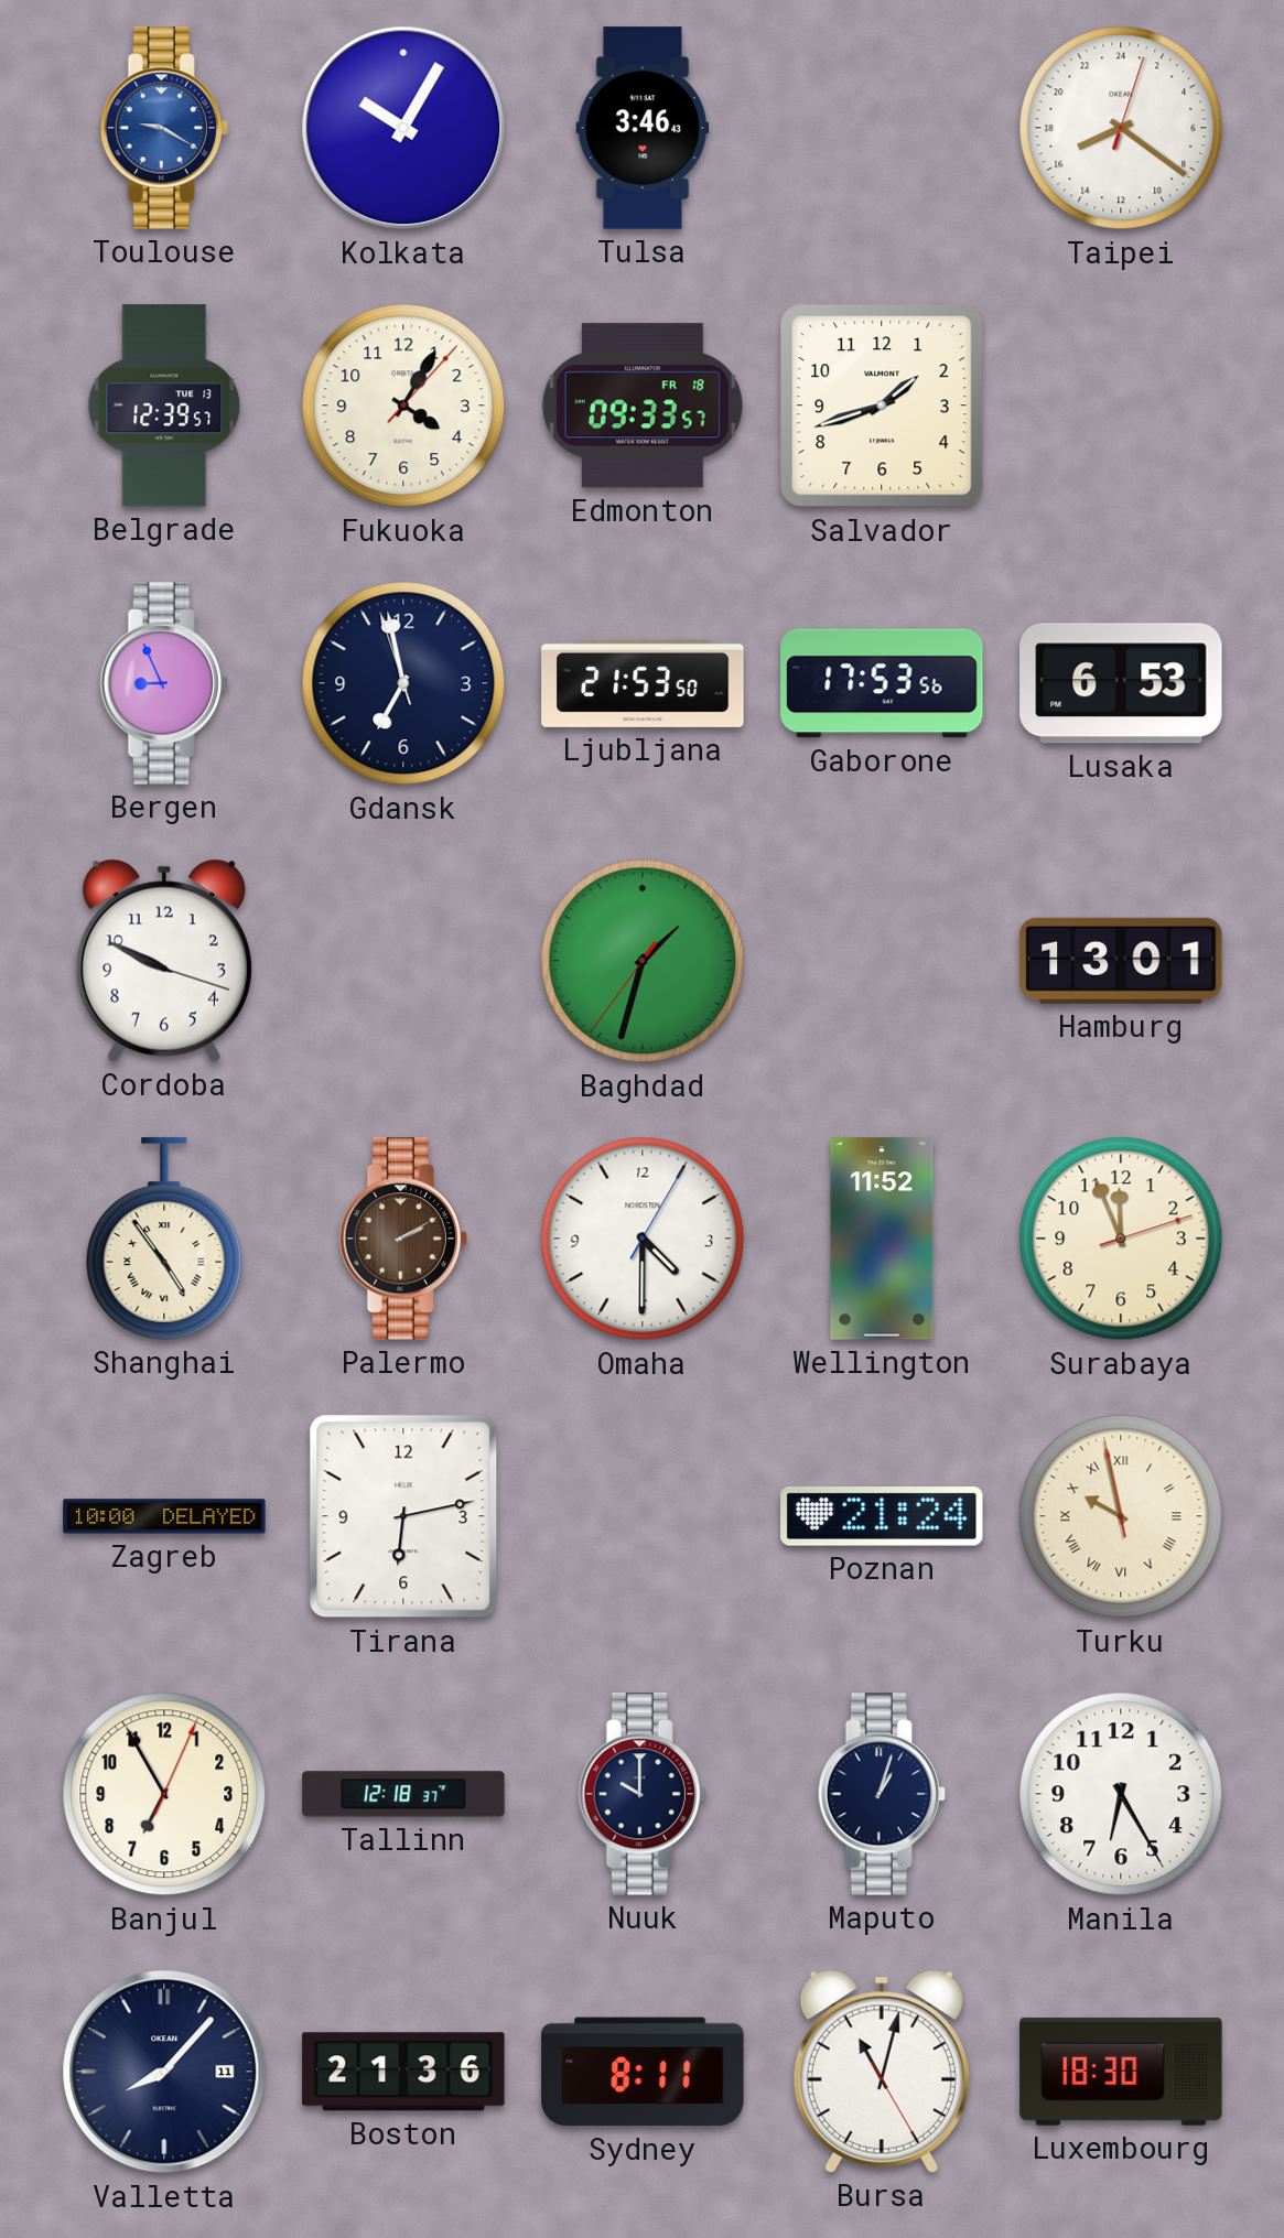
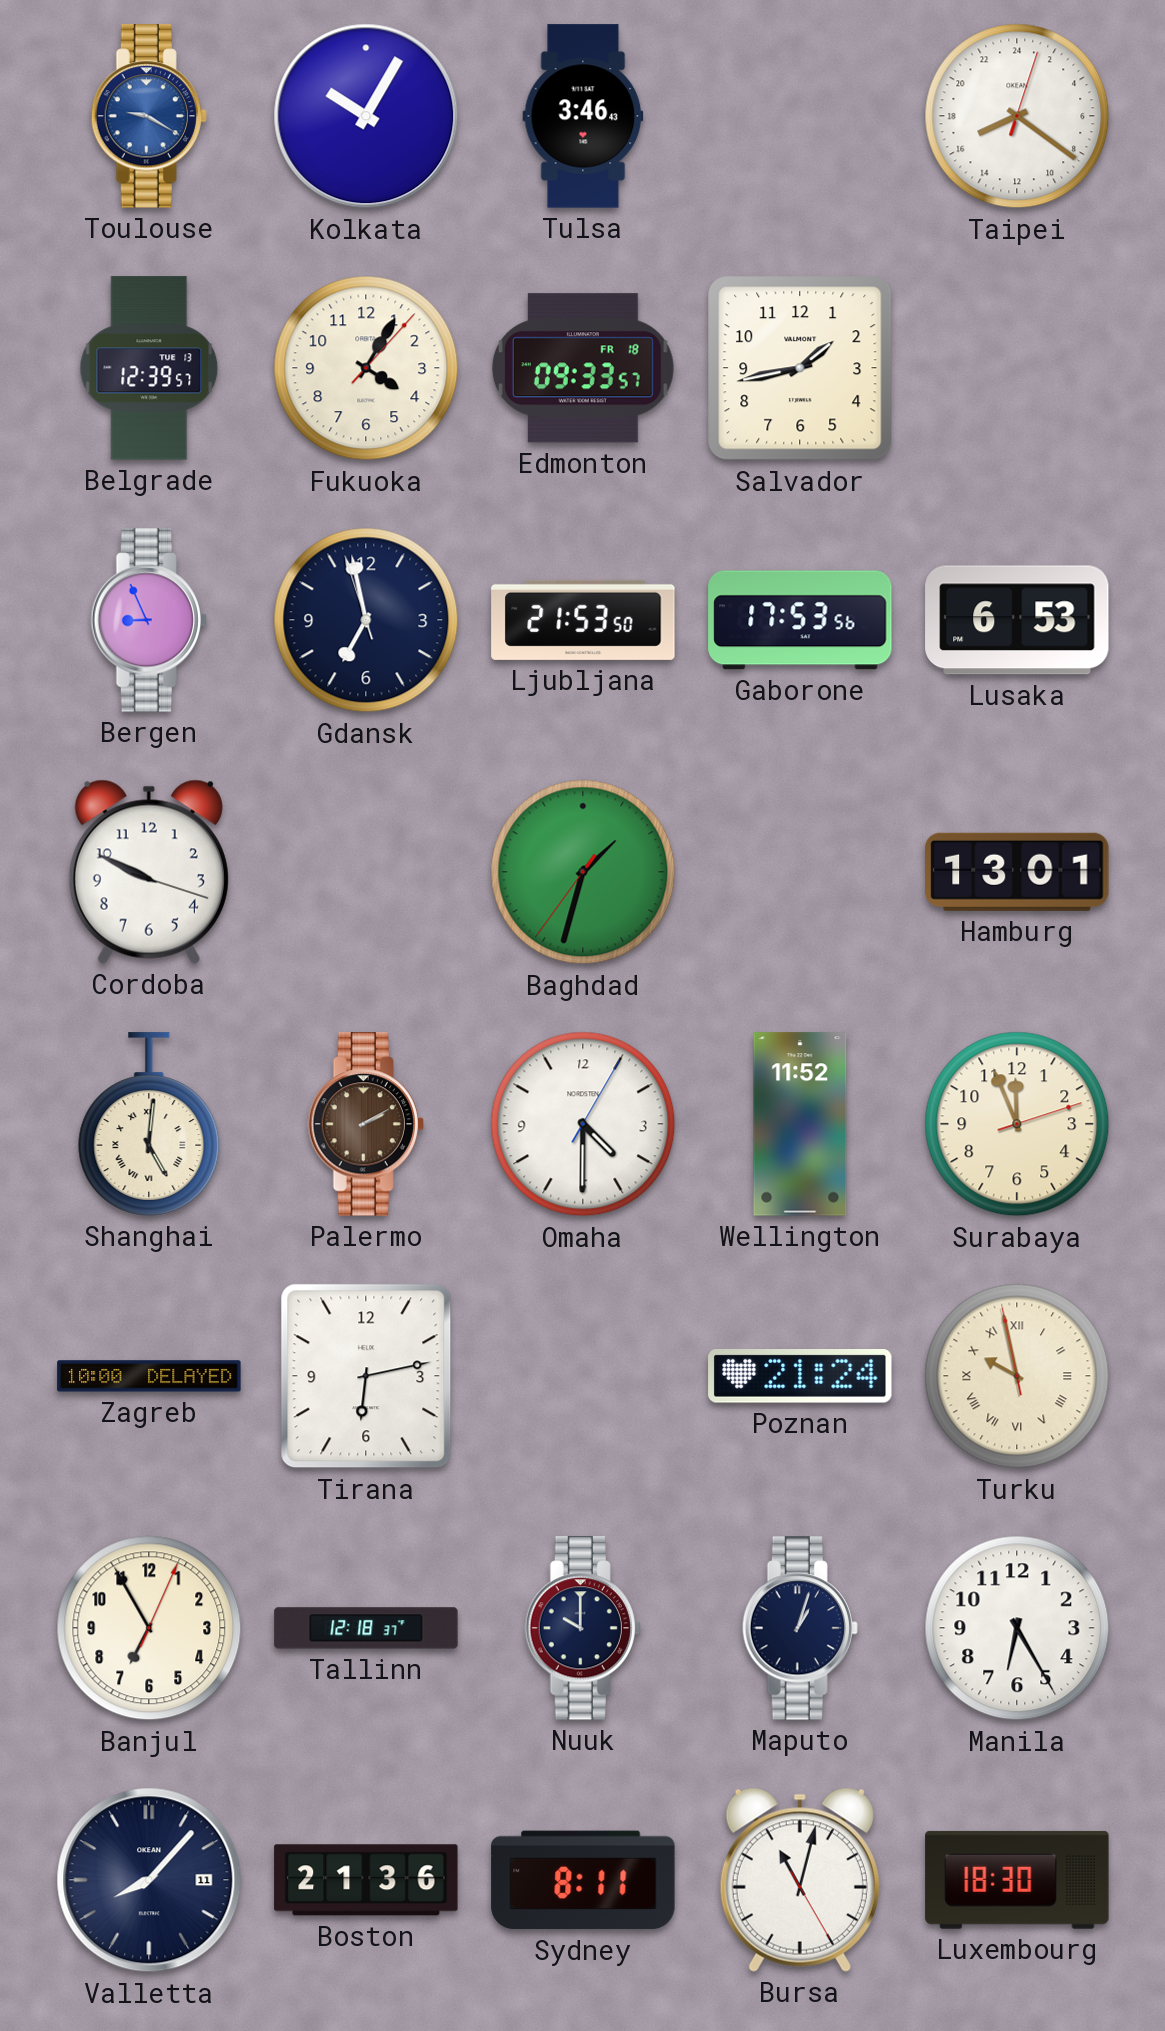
Salvador: 1:42 -> 1:43
Shanghai: 4:54 -> 5:01
